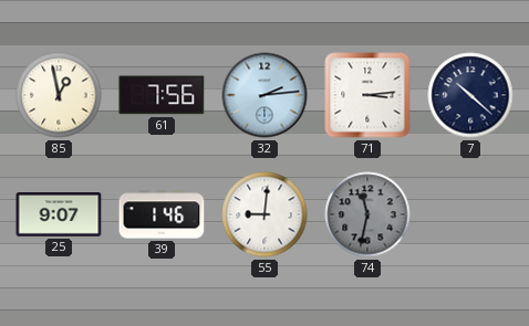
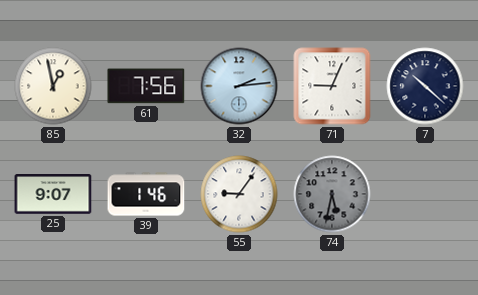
71: 3:14 -> 9:04
55: 9:01 -> 9:06
74: 11:32 -> 5:32
